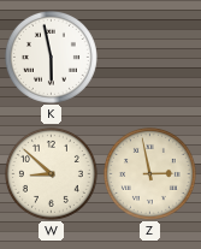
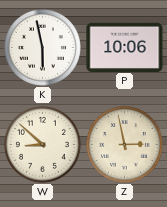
P: none -> 10:06
